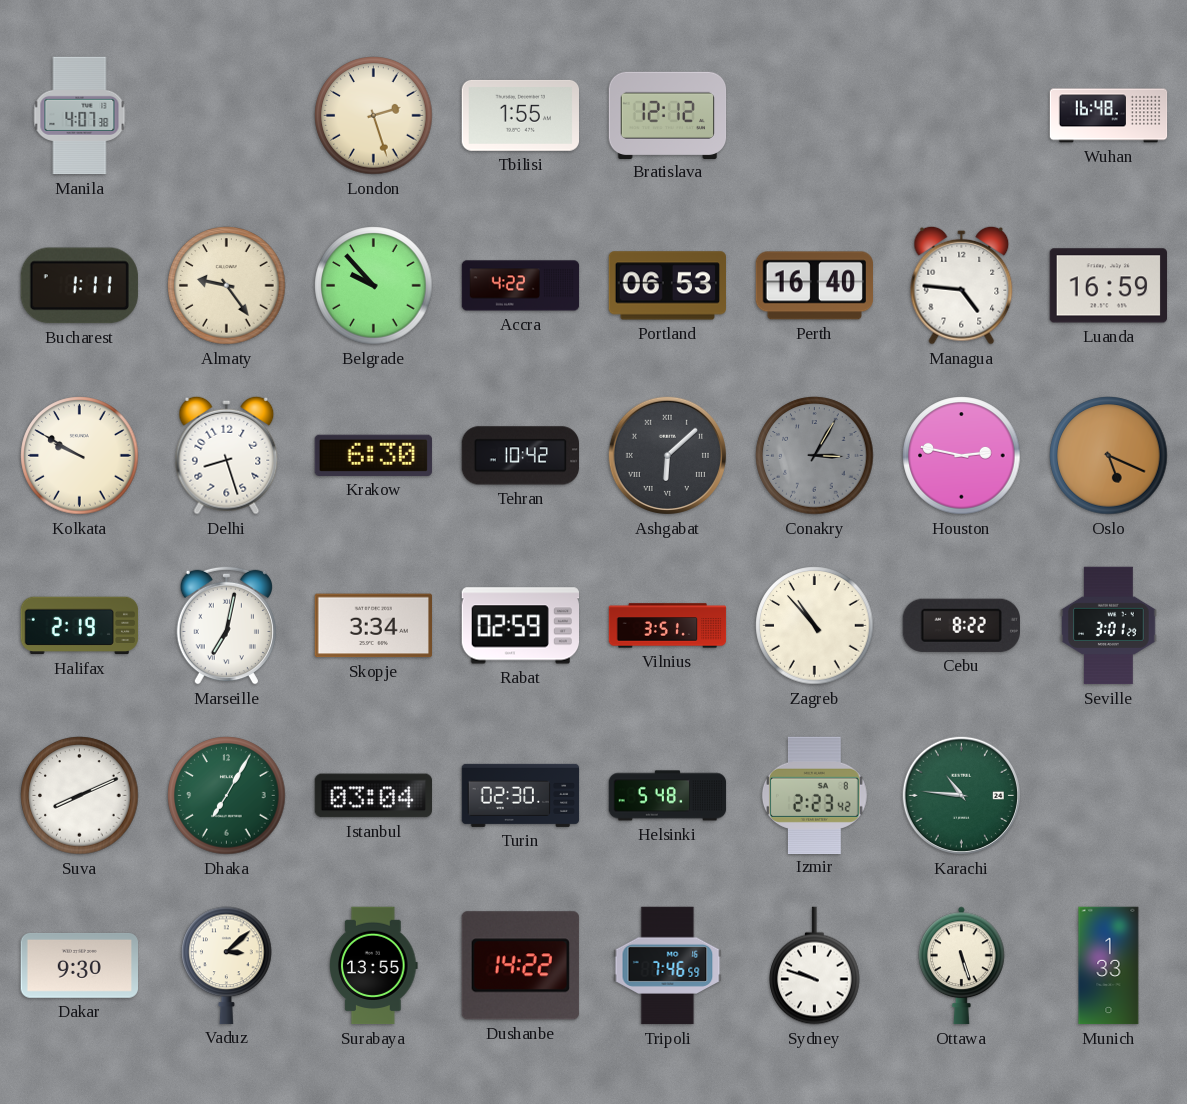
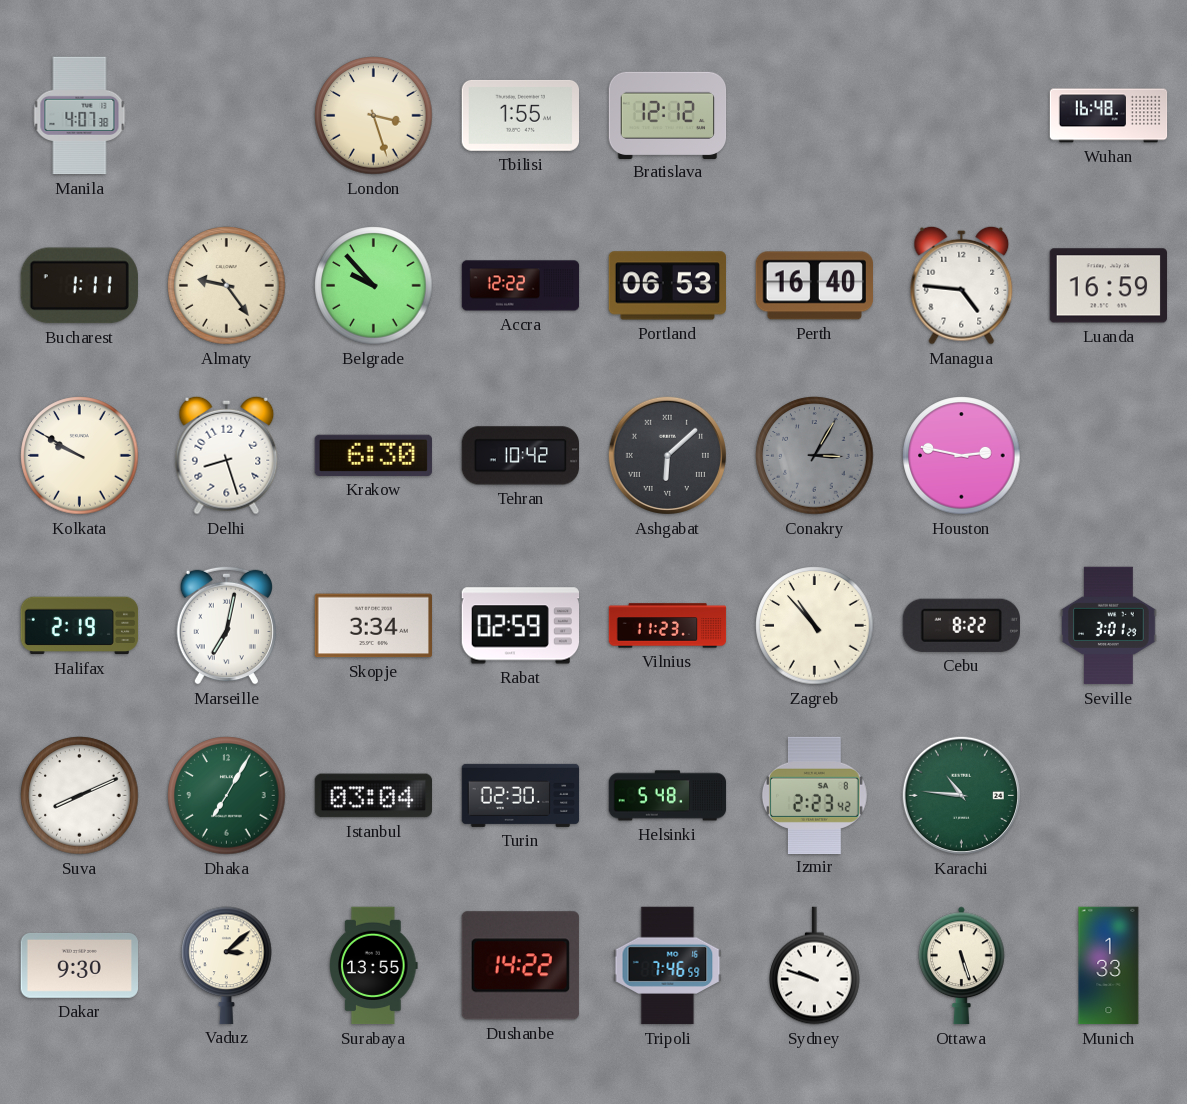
London: 2:27 -> 3:27
Accra: 4:22 -> 12:22
Oslo: 5:19 -> none
Vilnius: 3:51 -> 11:23
